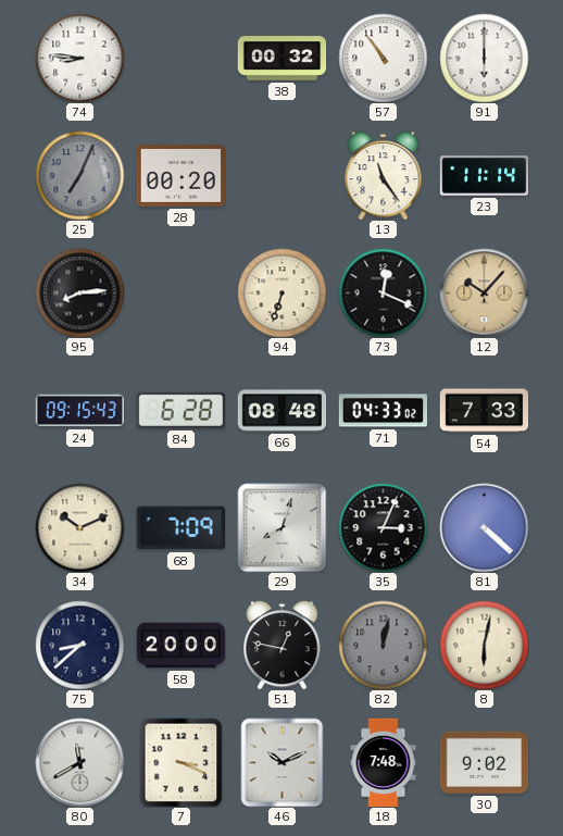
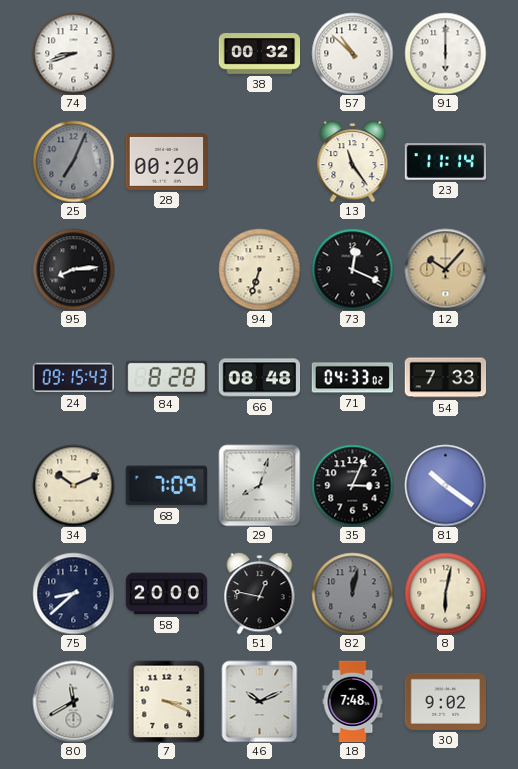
74: 8:46 -> 8:42
57: 10:54 -> 10:52
84: 6:28 -> 8:28
81: 4:22 -> 10:21
